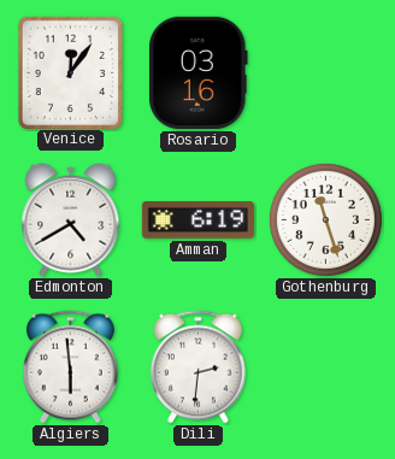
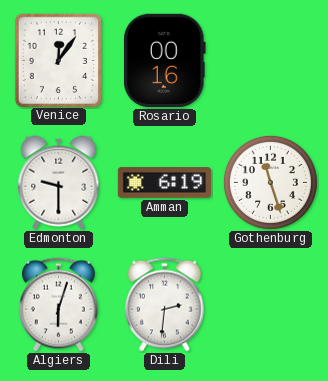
Rosario: 03:16 -> 00:16
Edmonton: 4:40 -> 9:30
Algiers: 5:59 -> 6:03
